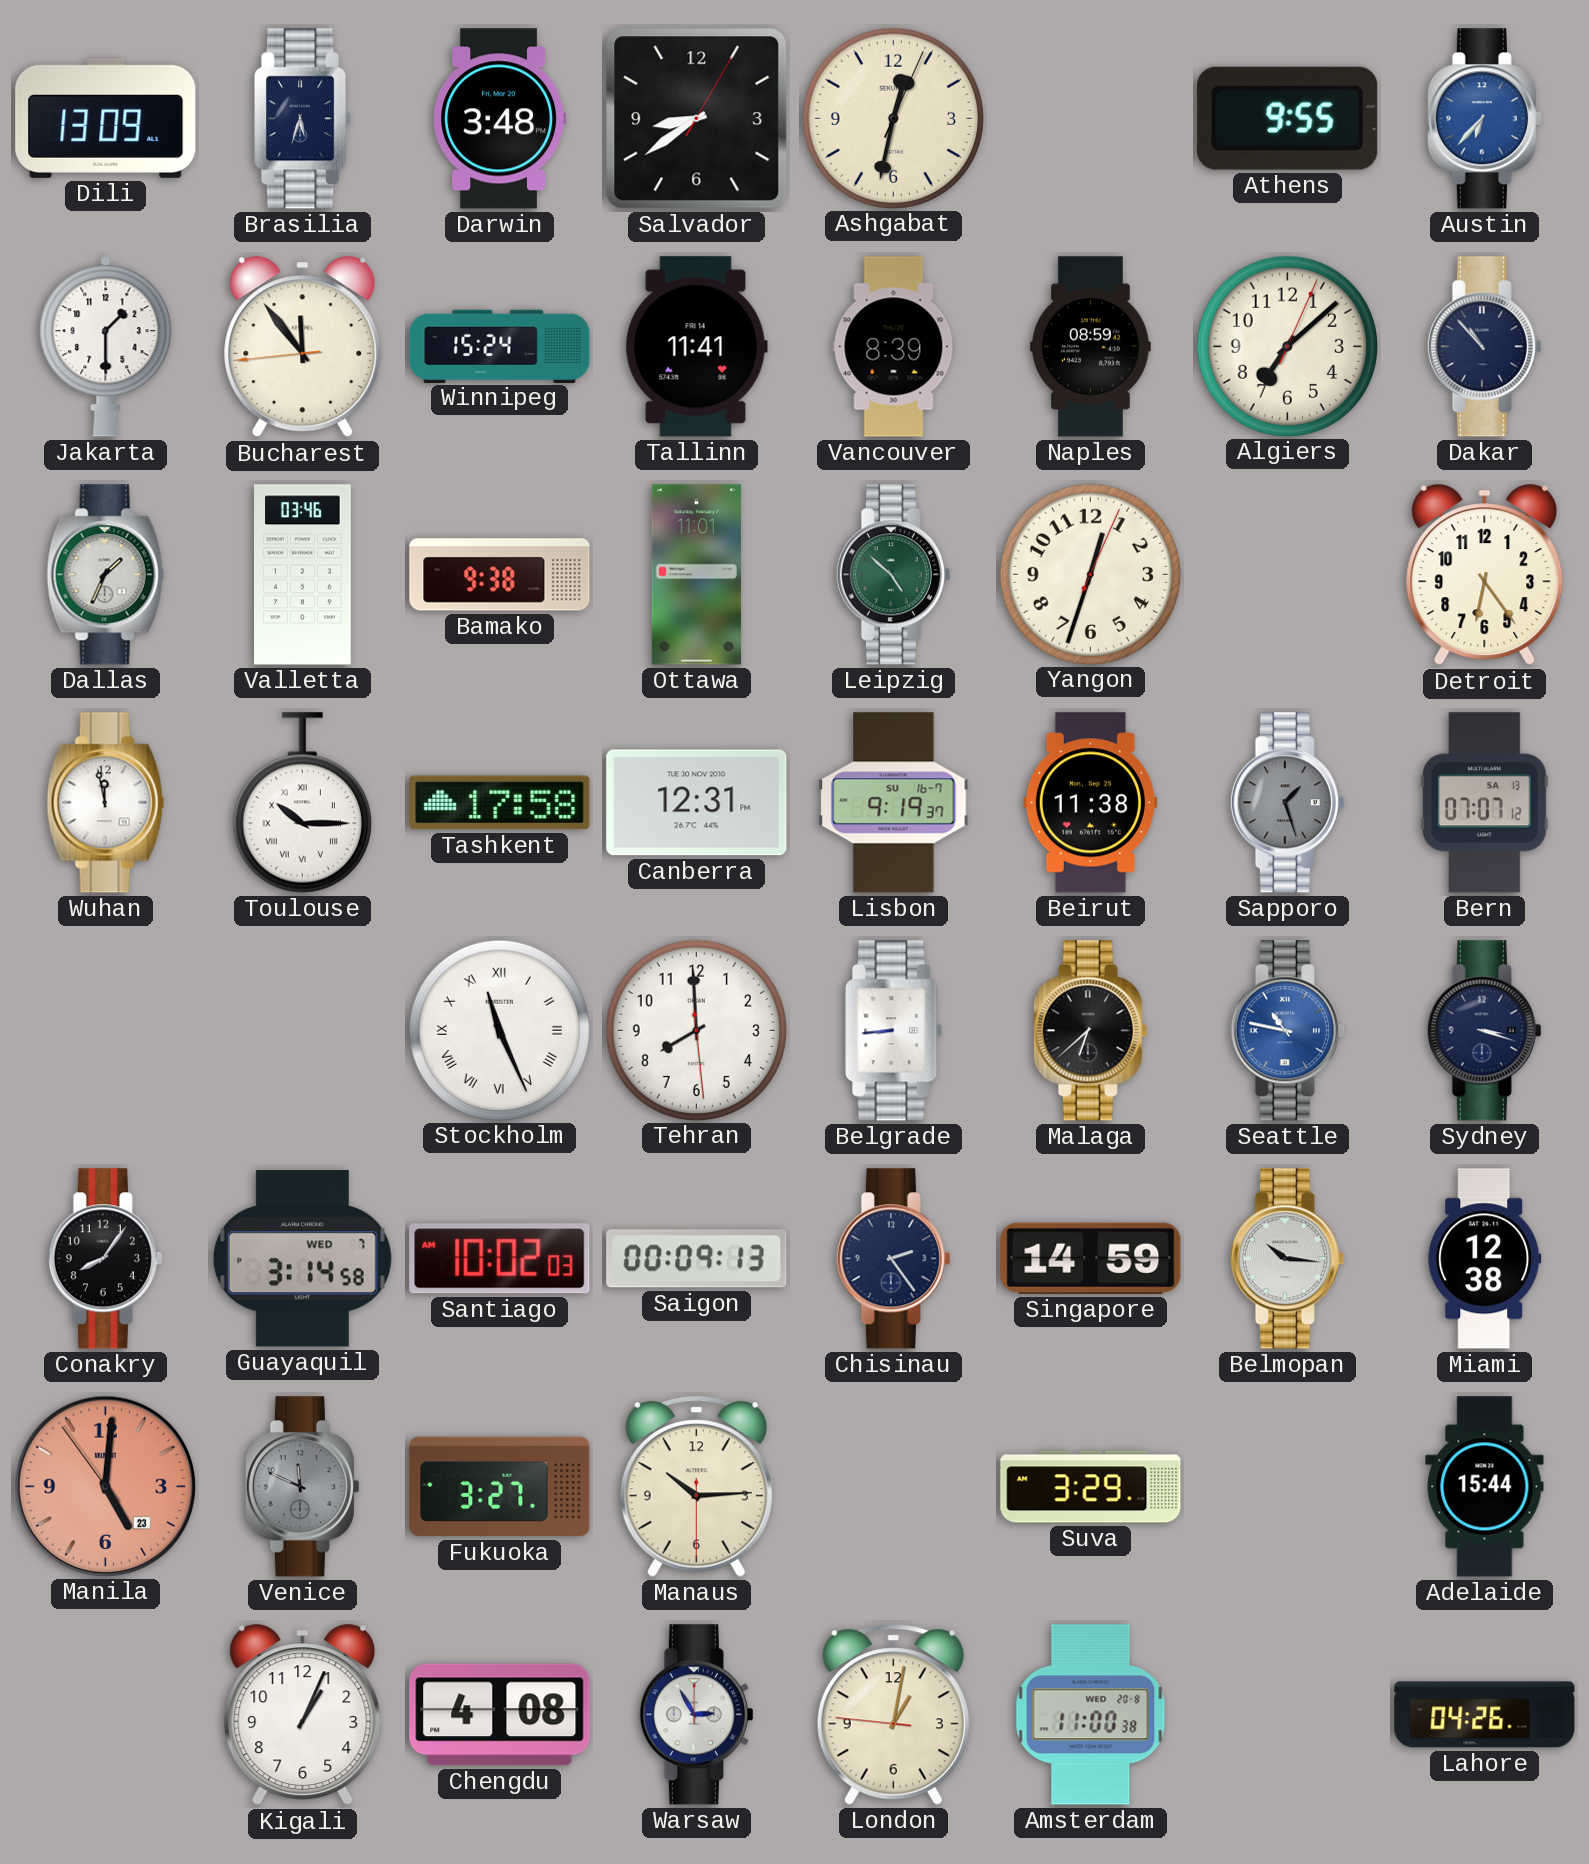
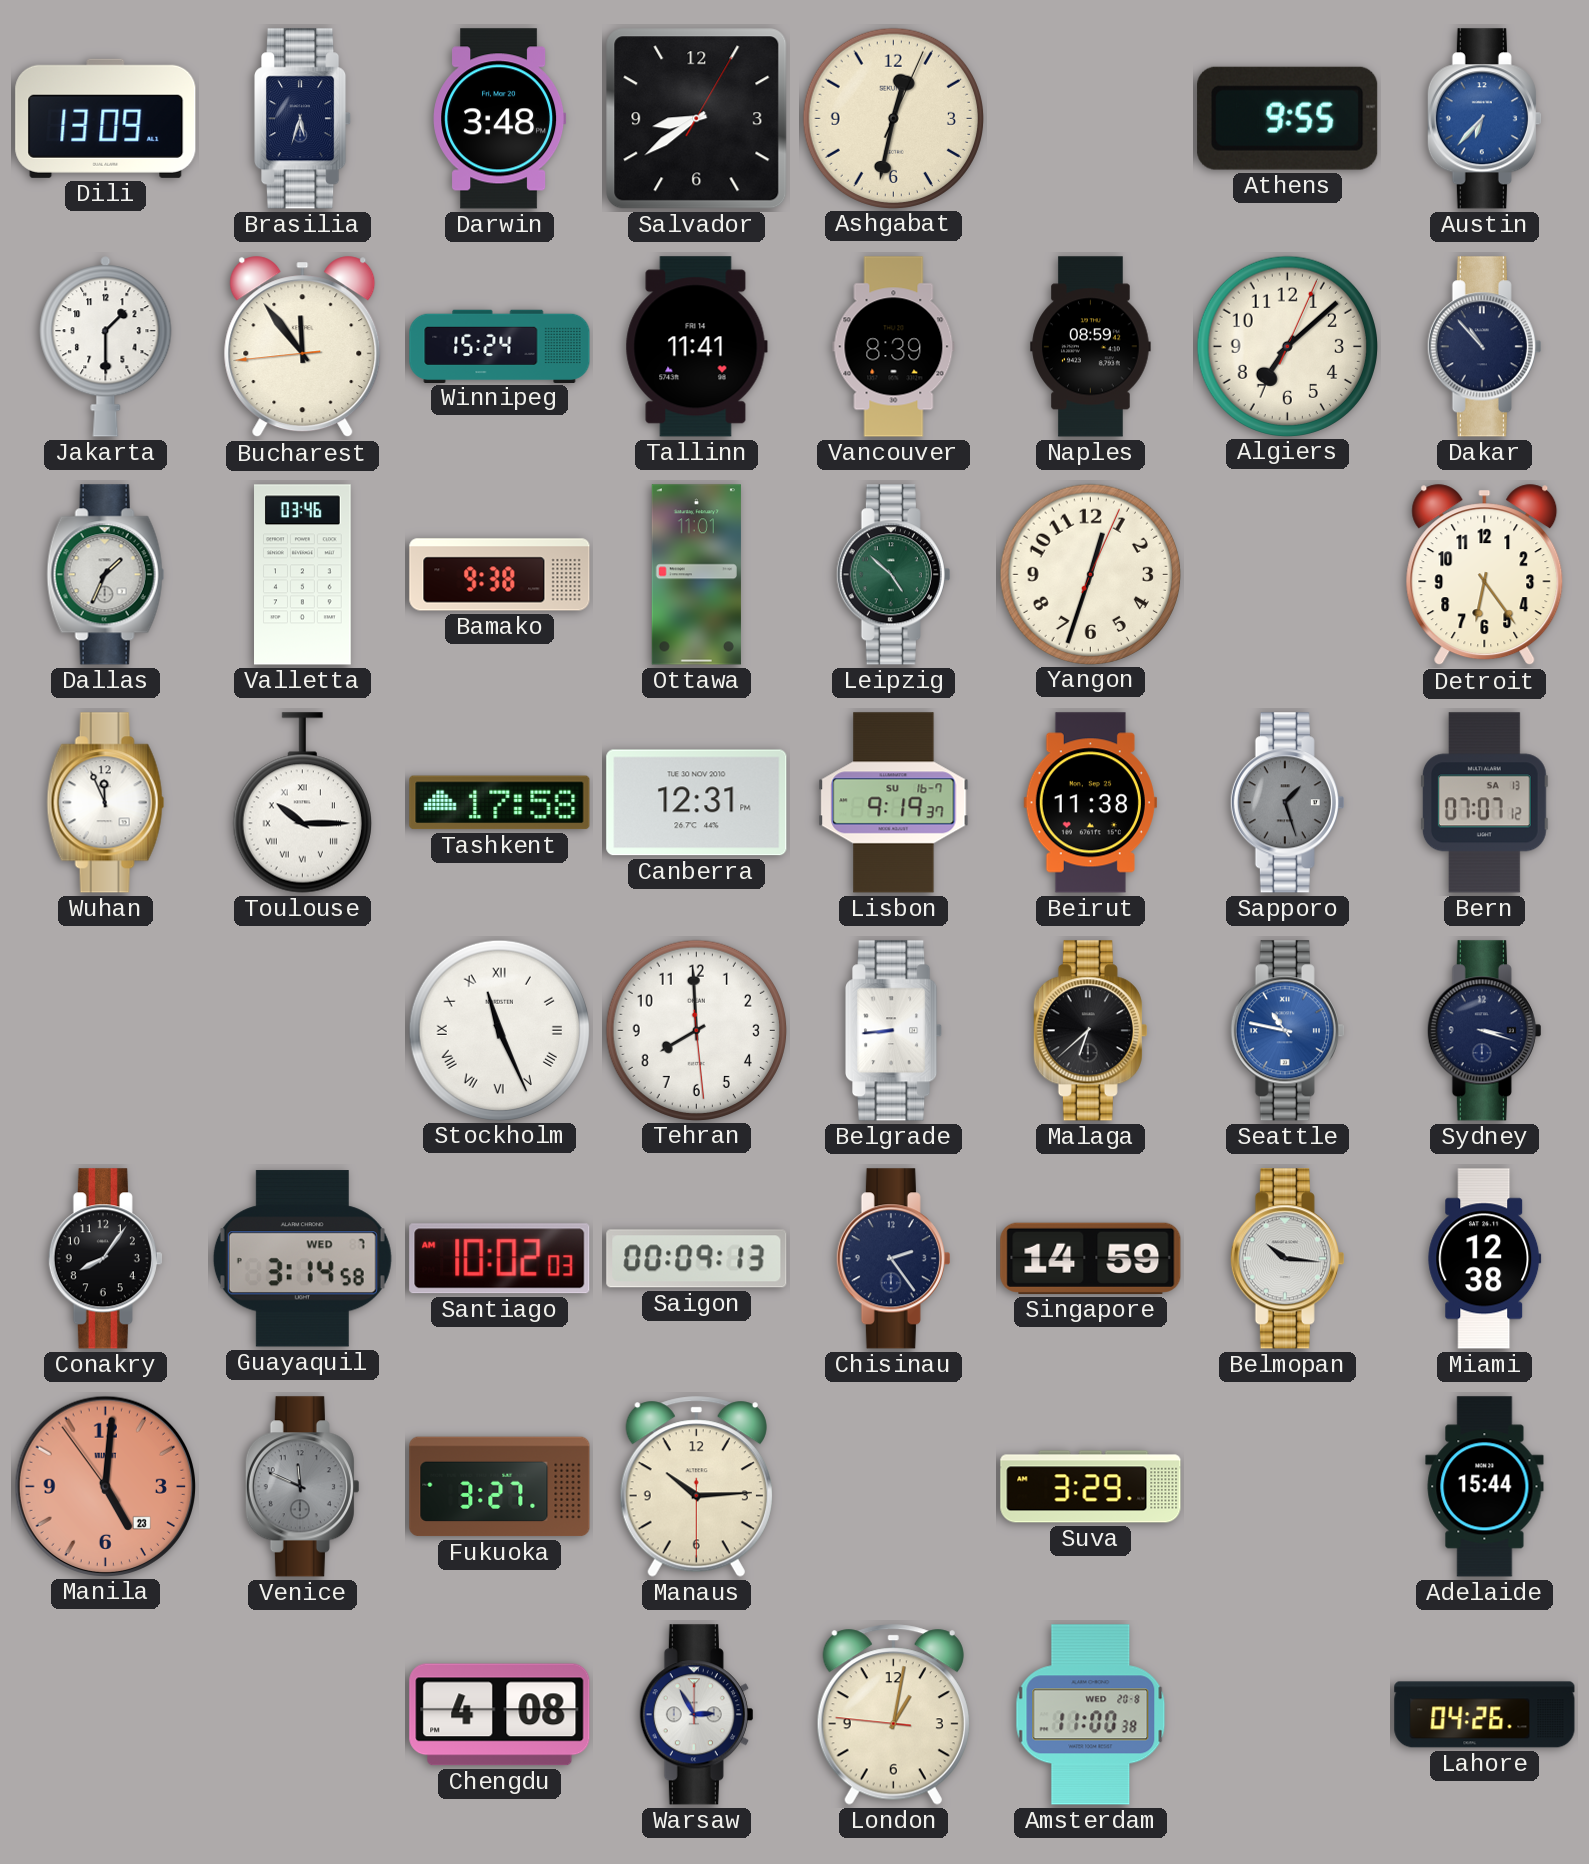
Wuhan: 11:58 -> 11:56
Kigali: 1:04 -> none
